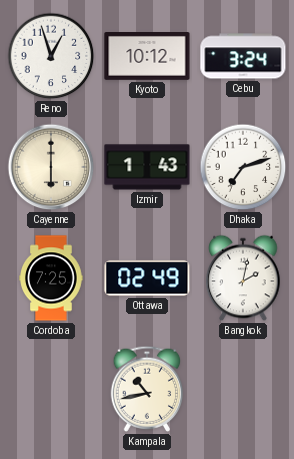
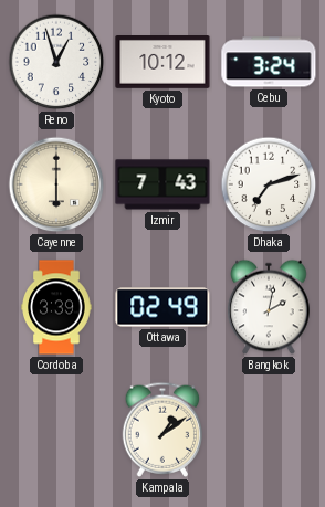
Izmir: 1:43 -> 7:43
Cordoba: 7:25 -> 3:39
Kampala: 10:43 -> 1:09
